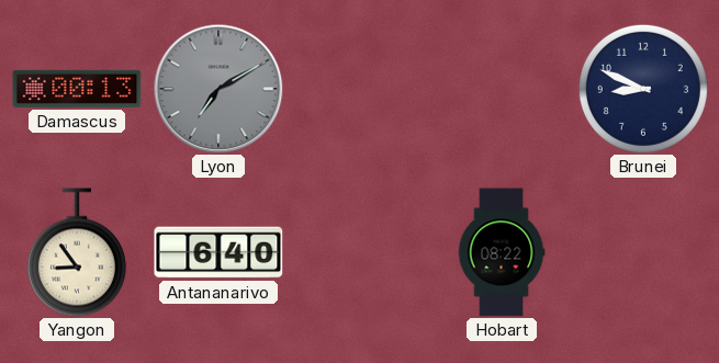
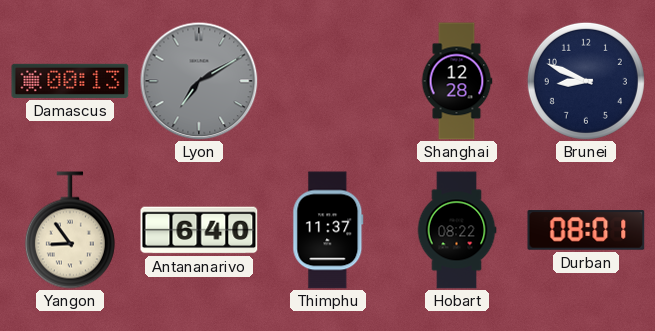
Shanghai: none -> 12:28
Thimphu: none -> 11:37
Durban: none -> 08:01
